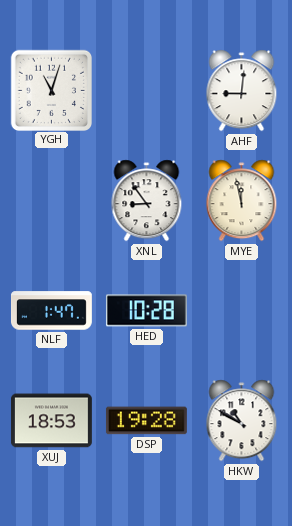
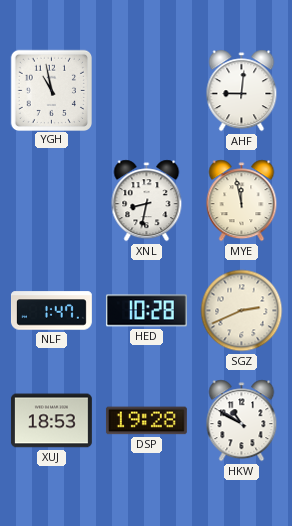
YGH: 11:03 -> 10:58
XNL: 8:54 -> 8:32
SGZ: none -> 2:41
